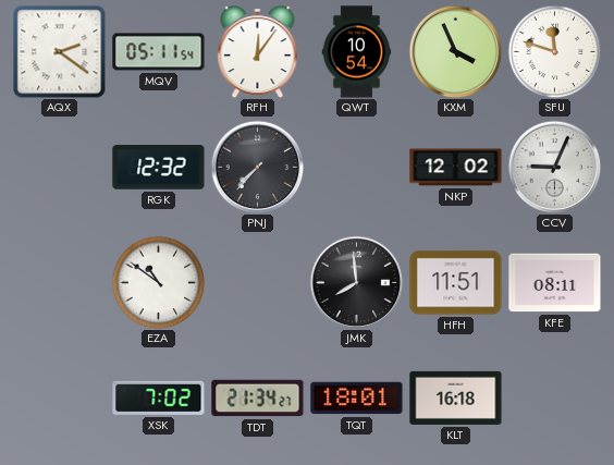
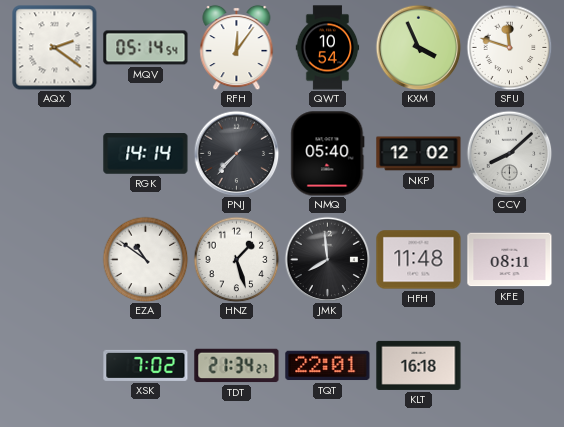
MQV: 05:11 -> 05:14
RGK: 12:32 -> 14:14
NMQ: none -> 05:40
CCV: 9:04 -> 8:08
HNZ: none -> 1:27
HFH: 11:51 -> 11:48
TQT: 18:01 -> 22:01
